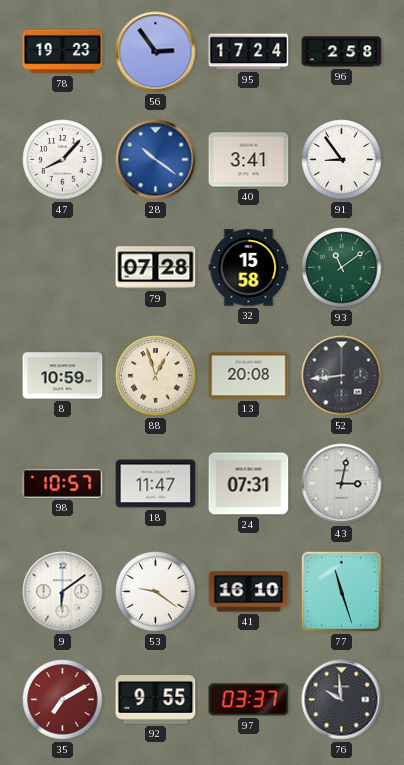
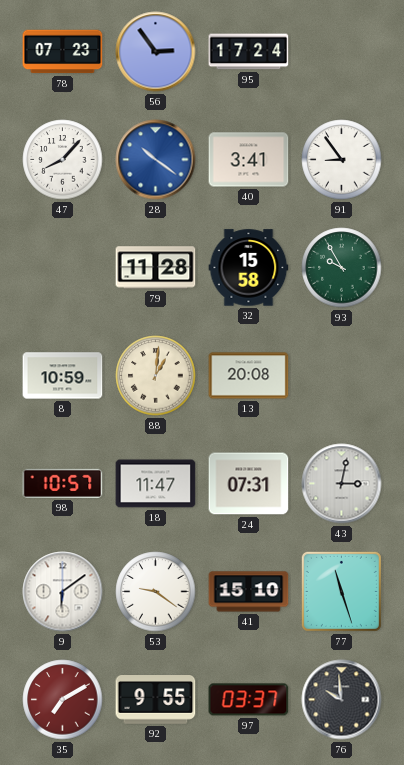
78: 19:23 -> 07:23
96: 2:58 -> none
79: 07:28 -> 11:28
93: 11:09 -> 9:55
88: 12:57 -> 1:01
52: 8:44 -> none
41: 16:10 -> 15:10
